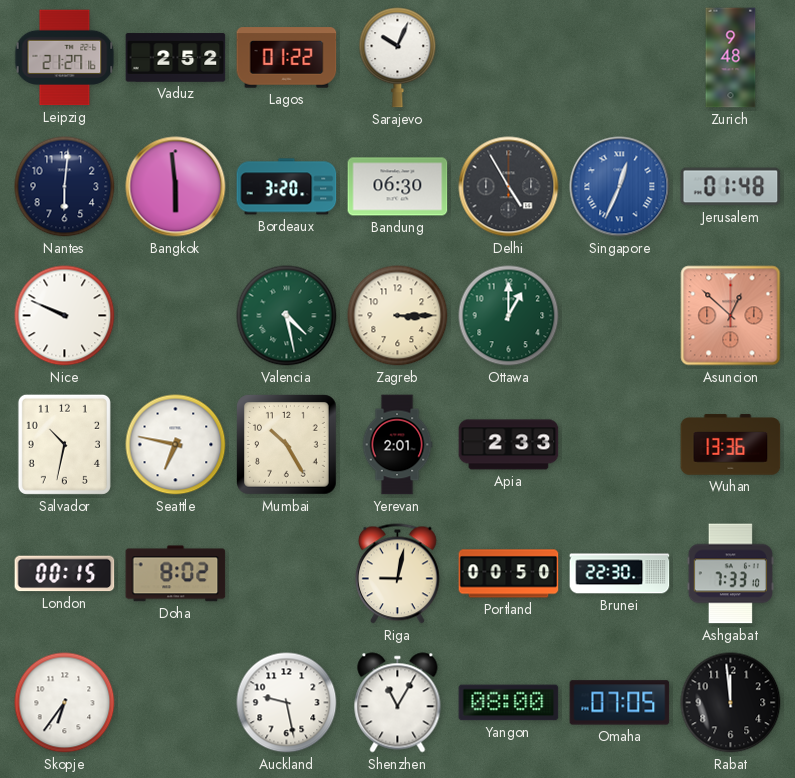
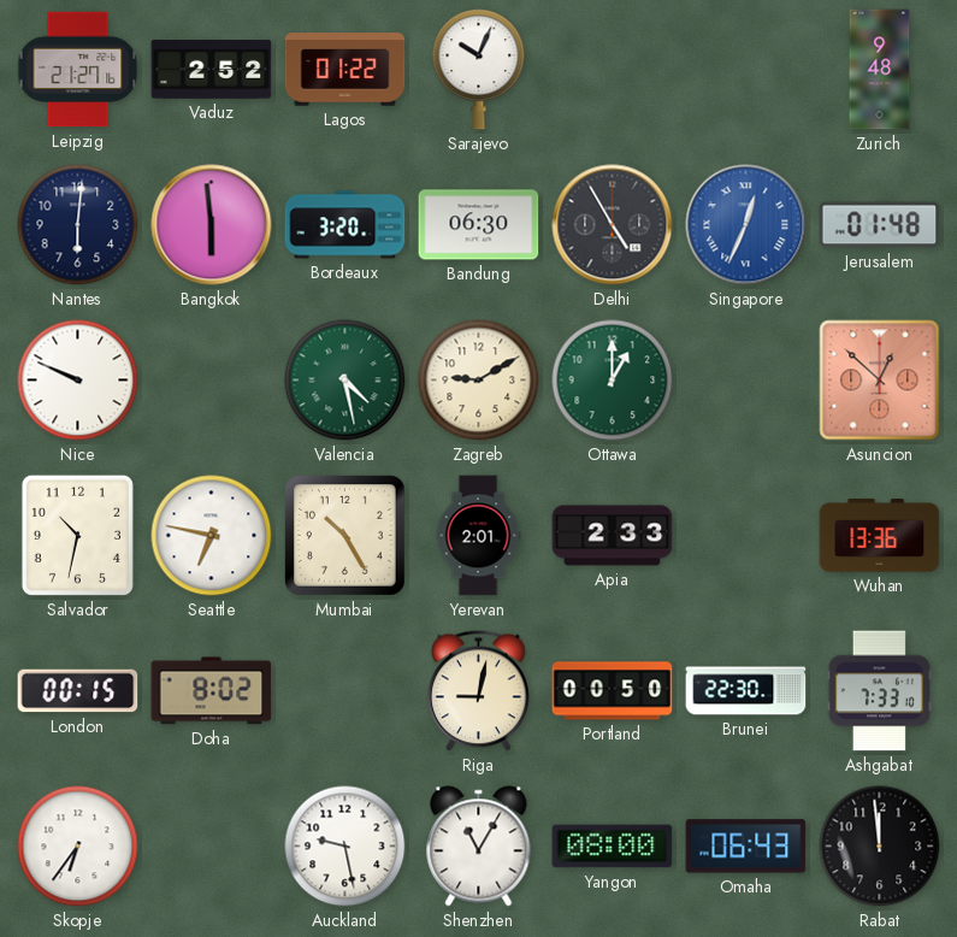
Zagreb: 3:15 -> 9:10
Omaha: 07:05 -> 06:43
